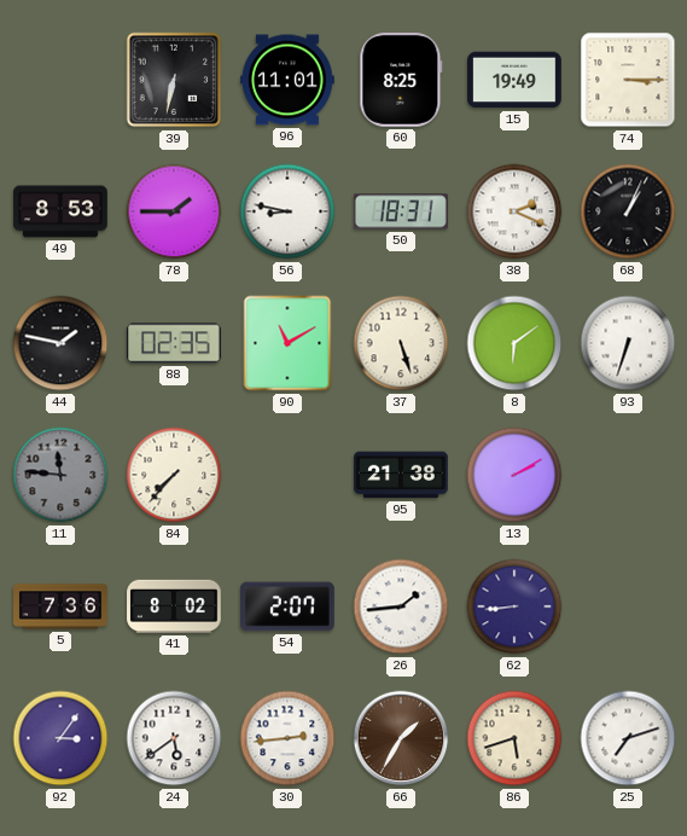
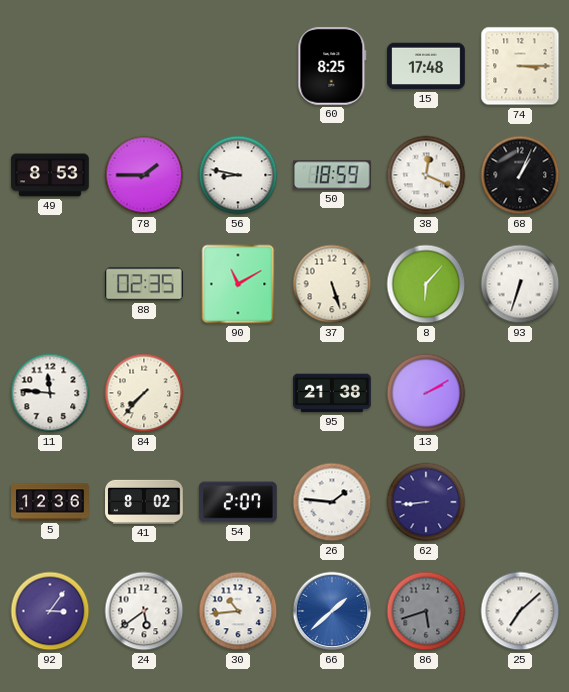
39: 6:32 -> none
96: 11:01 -> none
15: 19:49 -> 17:48
50: 18:31 -> 18:59
38: 2:19 -> 12:19
44: 1:47 -> none
8: 6:09 -> 6:07
11 dial: grey -> white
5: 7:36 -> 12:36
26: 1:44 -> 1:46
30: 2:44 -> 10:44
66: 1:35 -> 1:38
66 dial: brown -> blue
86 dial: cream -> grey
25: 7:12 -> 7:08
